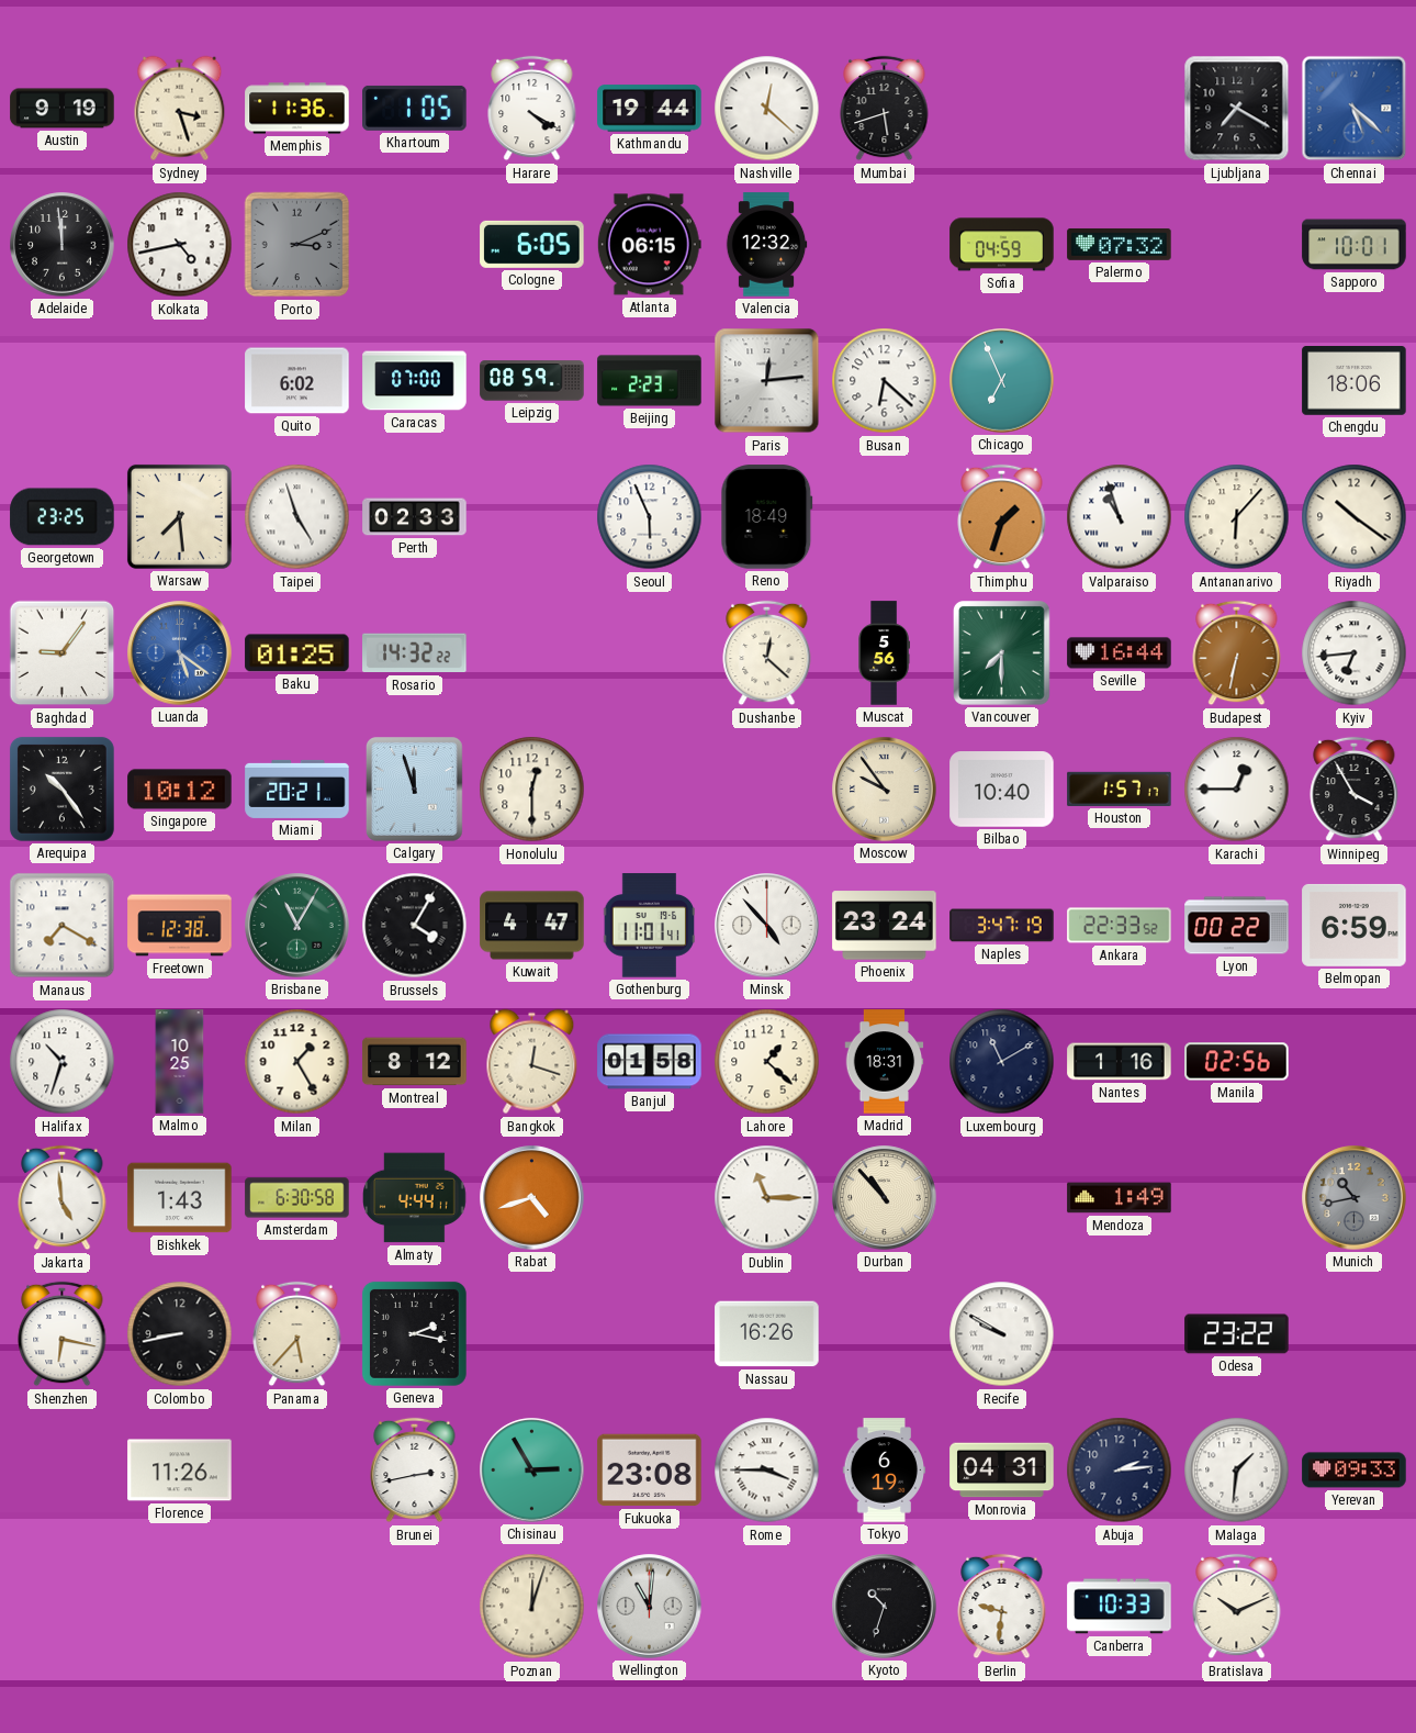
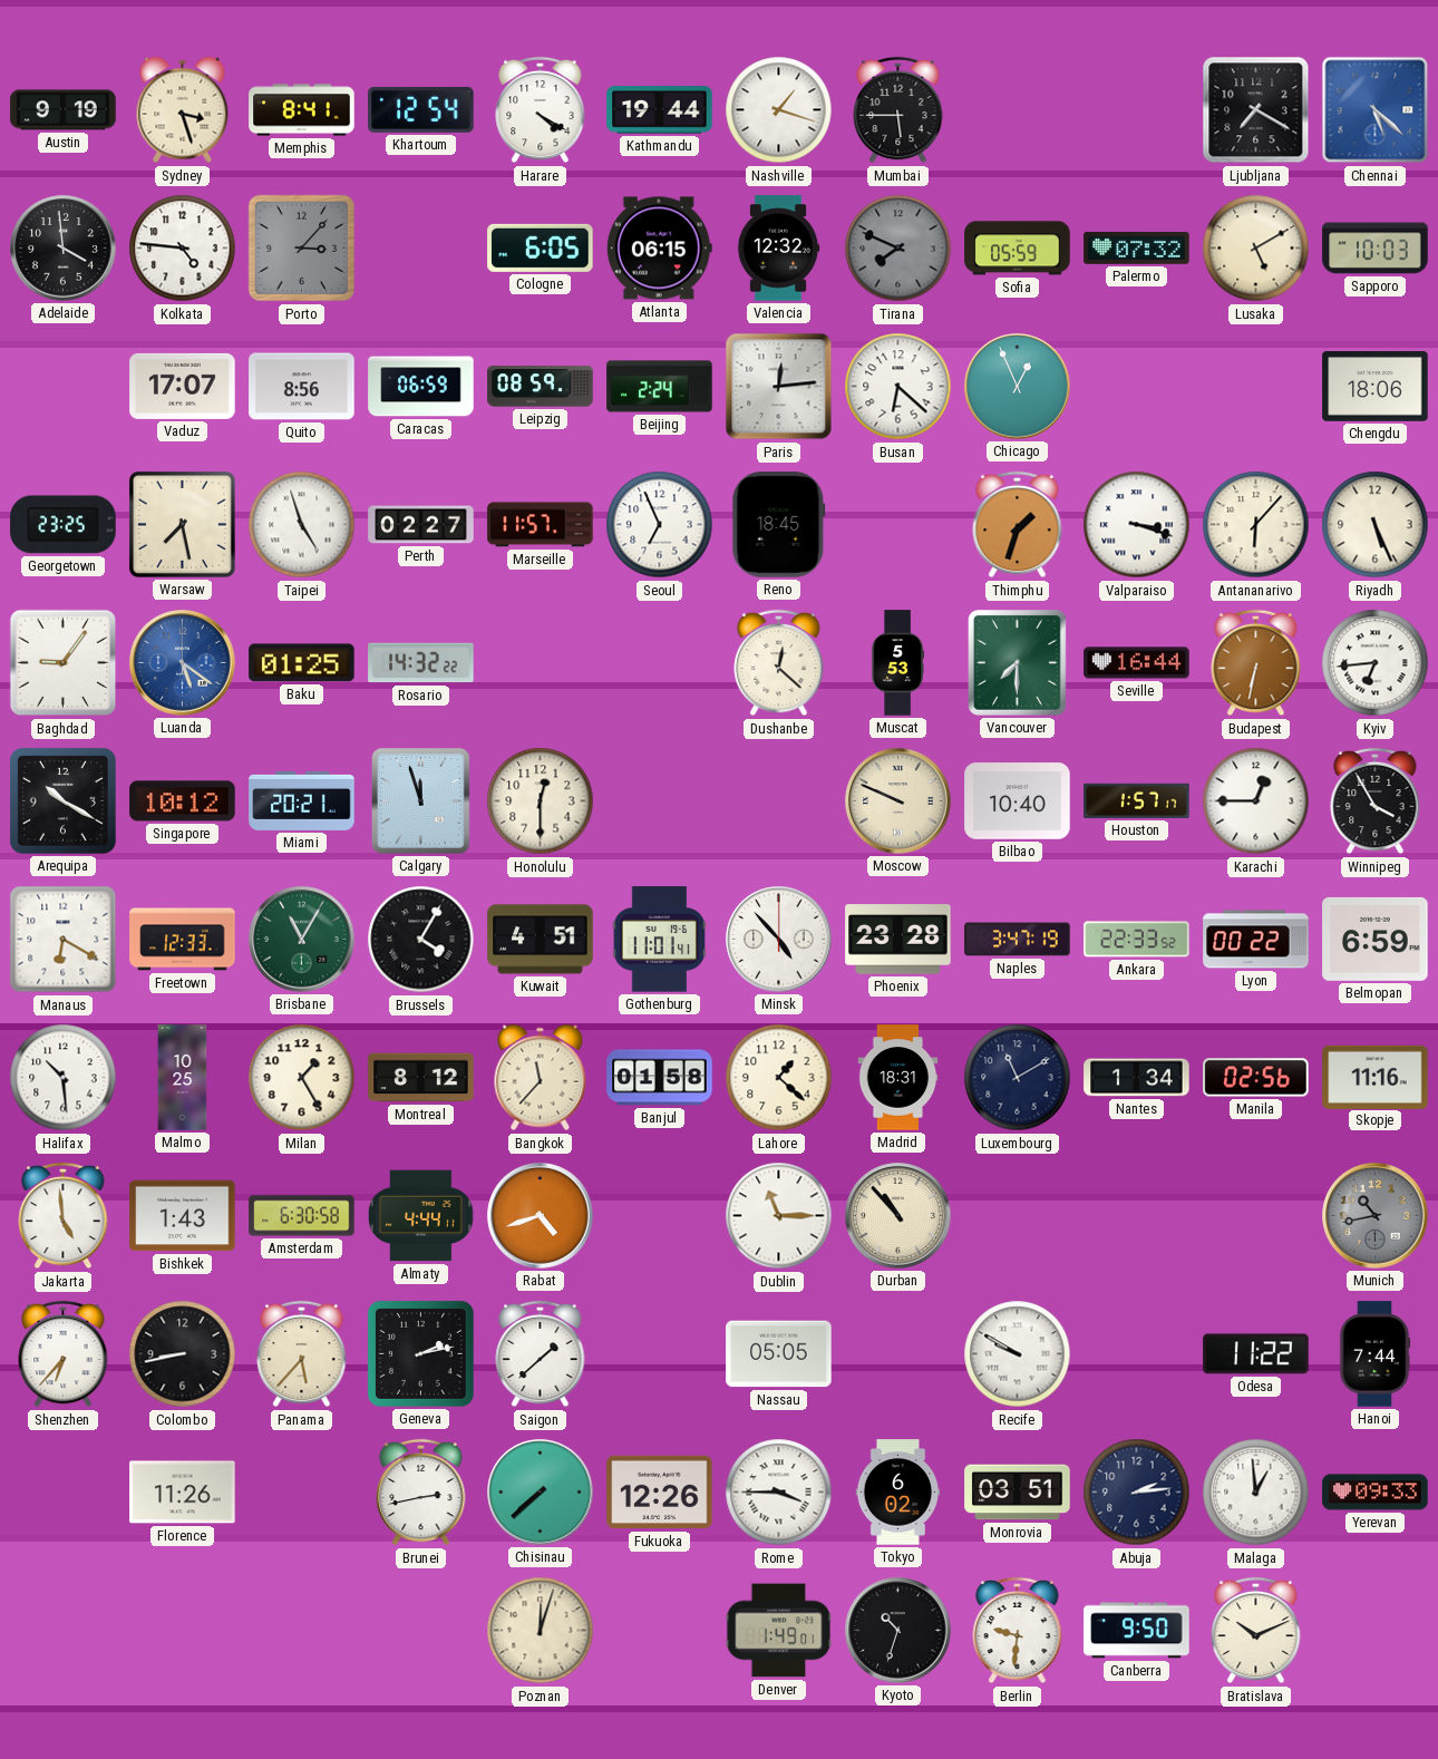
Memphis: 11:36 -> 8:41
Khartoum: 1:05 -> 12:54
Nashville: 12:22 -> 1:18
Mumbai: 5:42 -> 5:45
Adelaide: 11:59 -> 3:59
Kolkata: 4:43 -> 4:46
Porto: 3:11 -> 3:07
Tirana: none -> 7:49
Sofia: 04:59 -> 05:59
Lusaka: none -> 5:10
Sapporo: 10:01 -> 10:03
Vaduz: none -> 17:07
Quito: 6:02 -> 8:56
Caracas: 07:00 -> 06:59
Beijing: 2:23 -> 2:24
Chicago: 6:56 -> 12:56
Warsaw: 7:29 -> 7:28
Perth: 02:33 -> 02:27
Marseille: none -> 11:57
Seoul: 5:56 -> 6:56
Reno: 18:49 -> 18:45
Valparaiso: 10:57 -> 3:18
Riyadh: 10:21 -> 5:26
Muscat: 5:56 -> 5:53
Arequipa: 10:24 -> 10:20
Moscow: 9:54 -> 9:49
Manaus: 7:20 -> 6:20
Freetown: 12:38 -> 12:33
Kuwait: 4:47 -> 4:51
Phoenix: 23:24 -> 23:28
Halifax: 10:33 -> 10:29
Bangkok: 12:18 -> 11:37
Nantes: 1:16 -> 1:34
Skopje: none -> 11:16
Mendoza: 1:49 -> none
Shenzhen: 6:17 -> 6:37
Geneva: 2:17 -> 2:13
Saigon: none -> 1:38
Nassau: 16:26 -> 05:05
Odesa: 23:22 -> 11:22
Hanoi: none -> 7:44
Chisinau: 2:55 -> 7:38
Fukuoka: 23:08 -> 12:26
Tokyo: 6:19 -> 6:02
Monrovia: 04:31 -> 03:51
Malaga: 1:31 -> 12:59
Wellington: 11:01 -> none
Denver: none -> 1:49
Canberra: 10:33 -> 9:50
